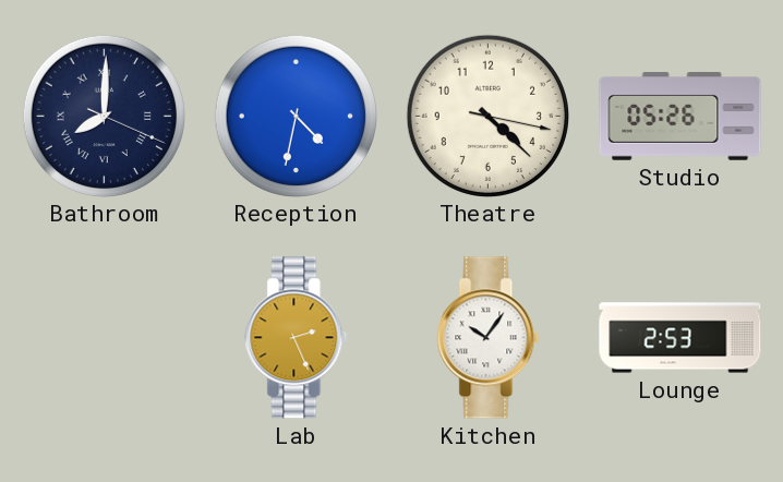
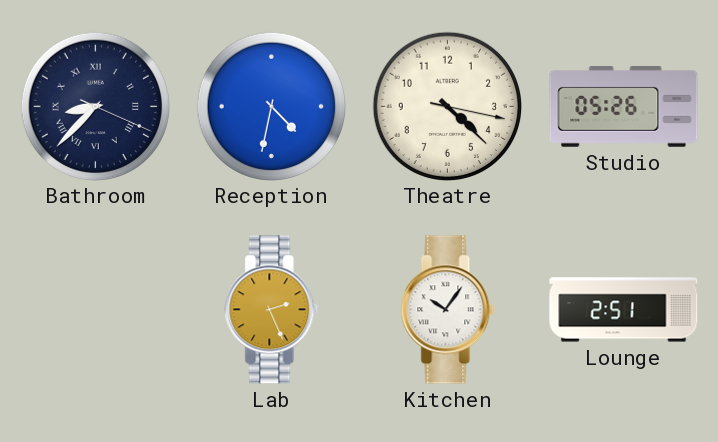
Bathroom: 8:00 -> 8:37
Lounge: 2:53 -> 2:51
